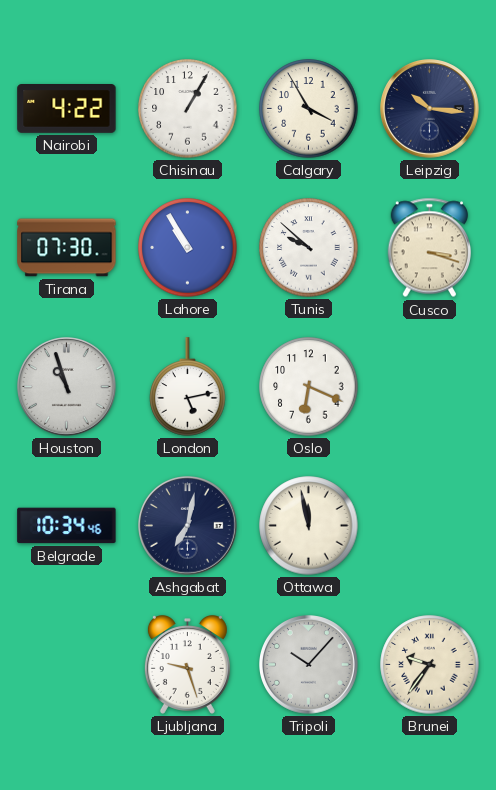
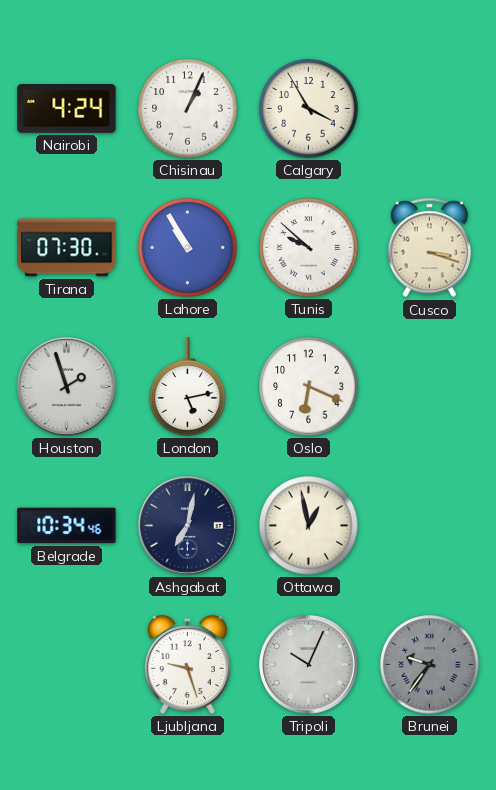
Nairobi: 4:22 -> 4:24
Chisinau: 1:05 -> 1:04
Leipzig: 10:16 -> none
Houston: 10:57 -> 1:57
Ottawa: 11:58 -> 12:58
Tripoli: 10:07 -> 10:04
Brunei dial: cream -> grey
